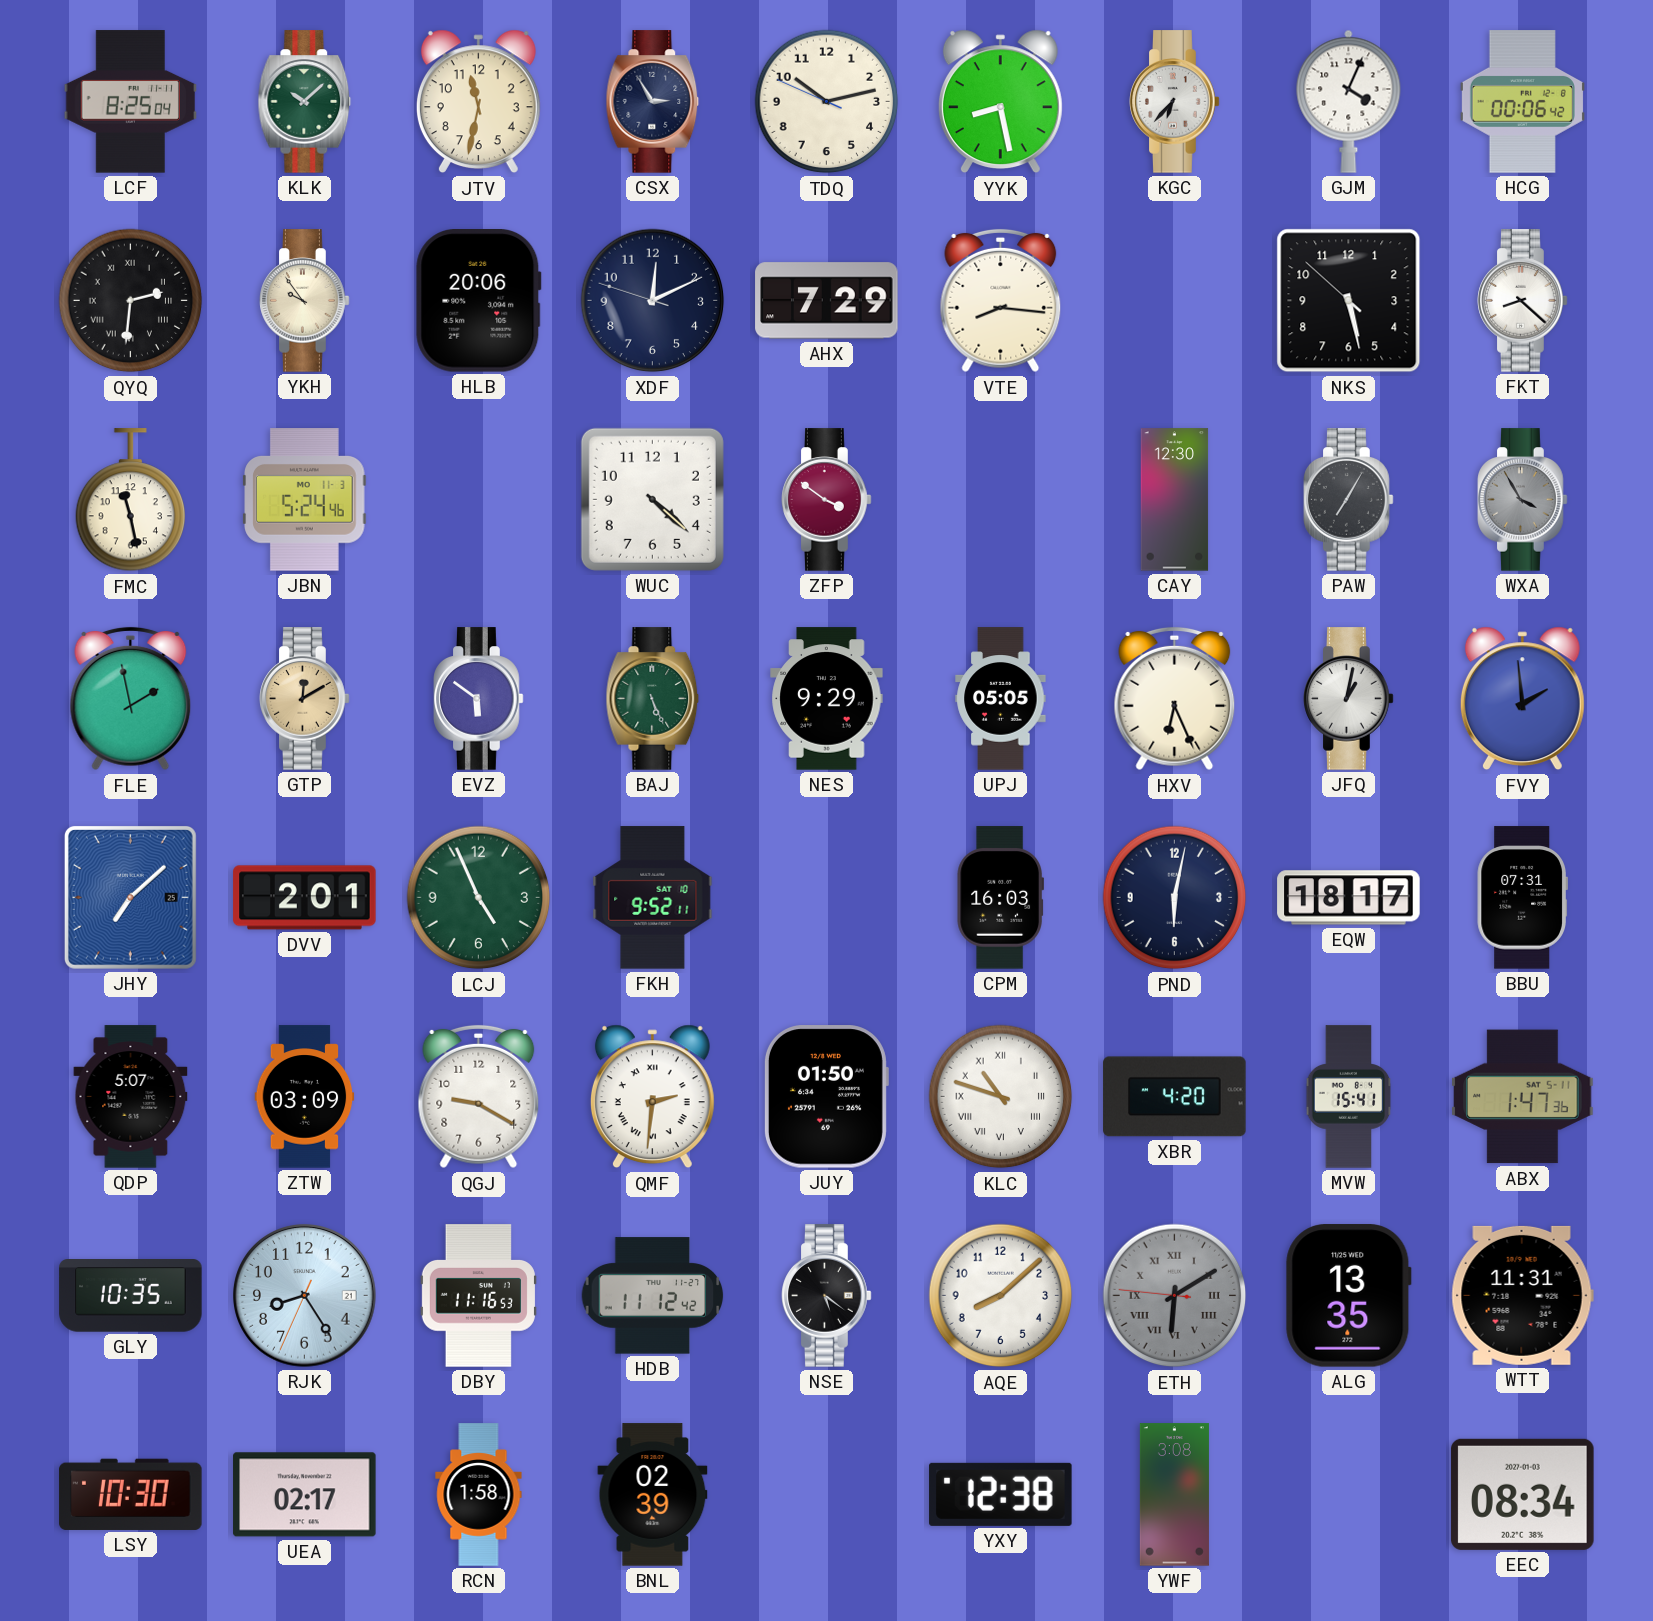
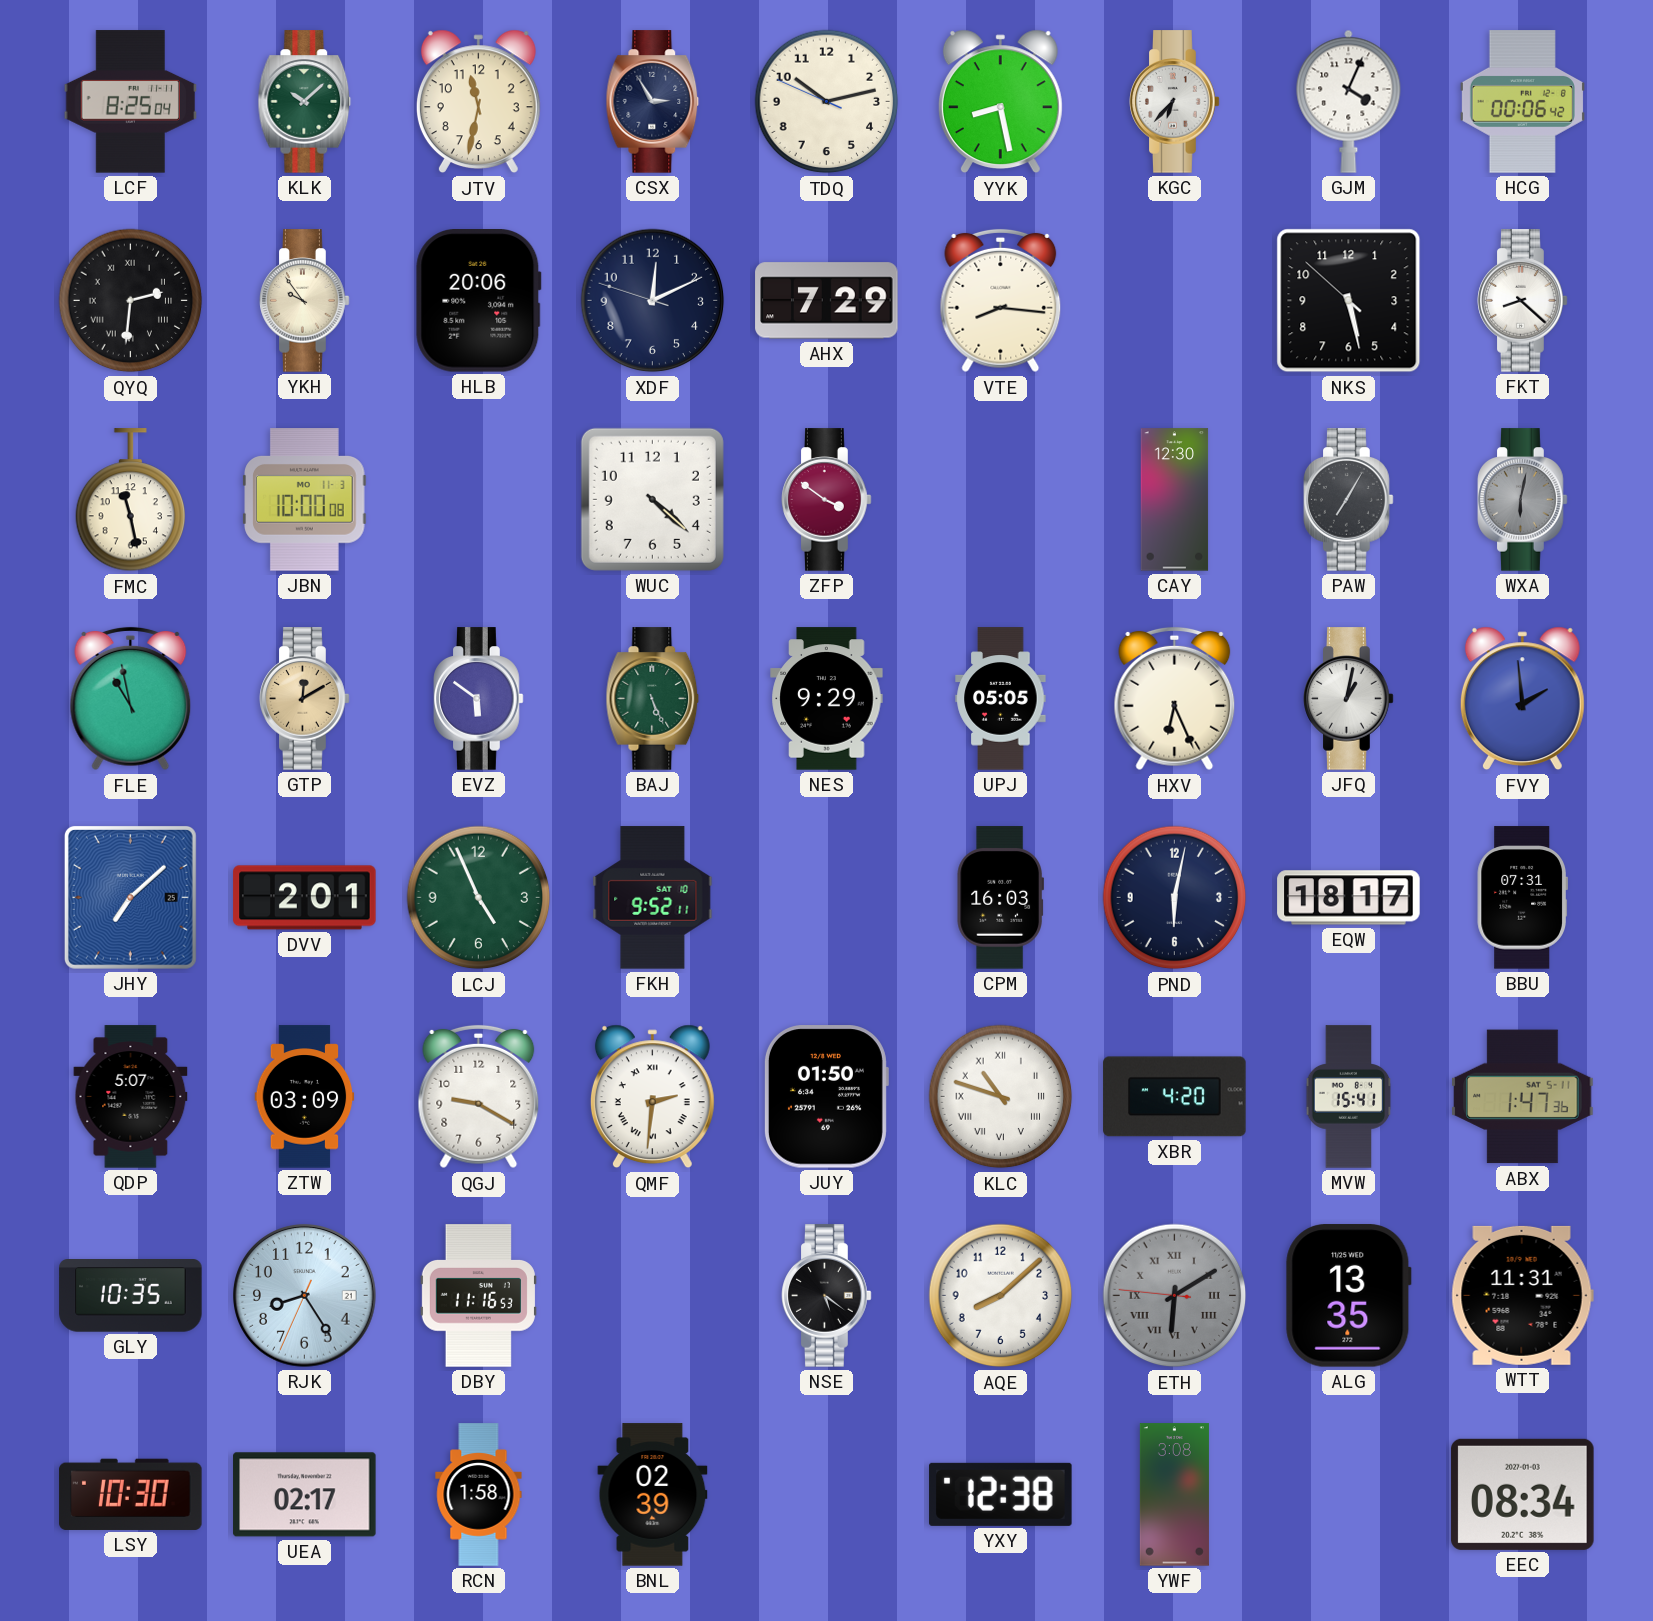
JBN: 5:24 -> 10:00
WXA: 3:55 -> 6:02
FLE: 1:58 -> 10:58
HDB: 11:12 -> none
